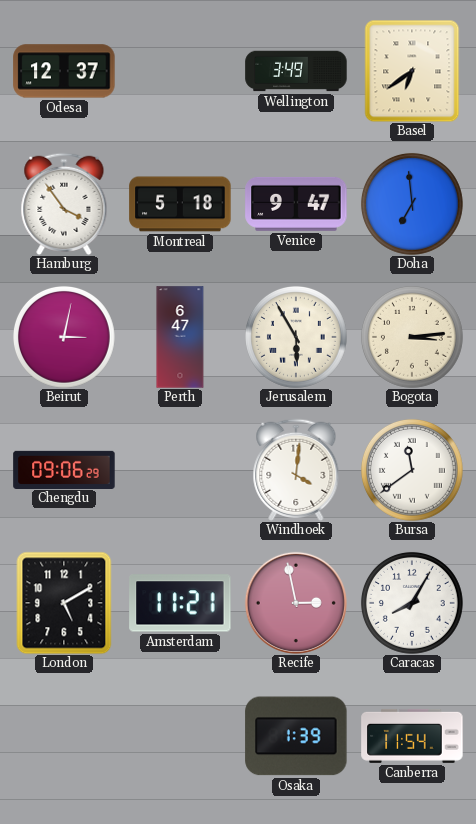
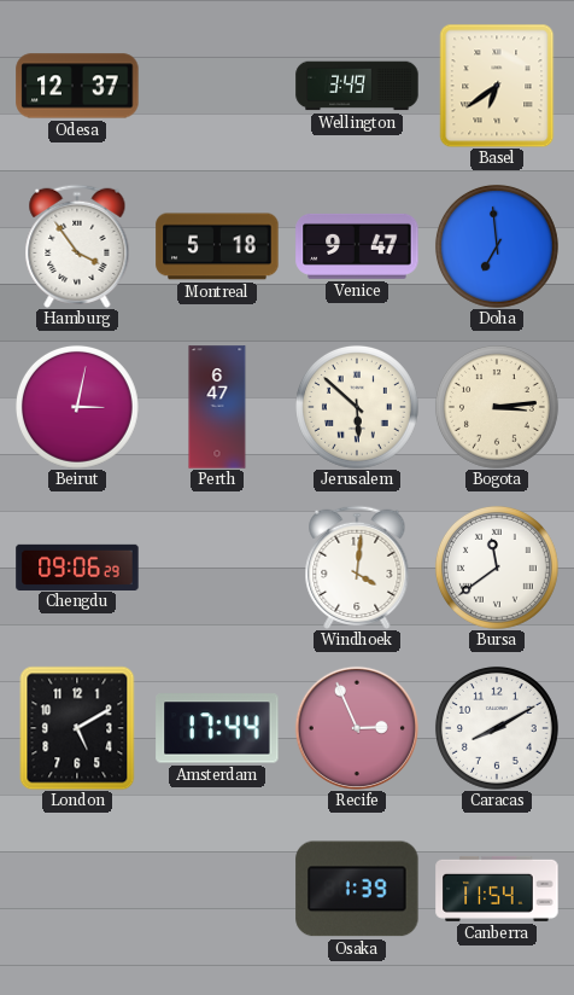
Jerusalem: 5:55 -> 5:52
Amsterdam: 11:21 -> 17:44
Recife: 2:58 -> 2:56
Caracas: 8:05 -> 8:10
